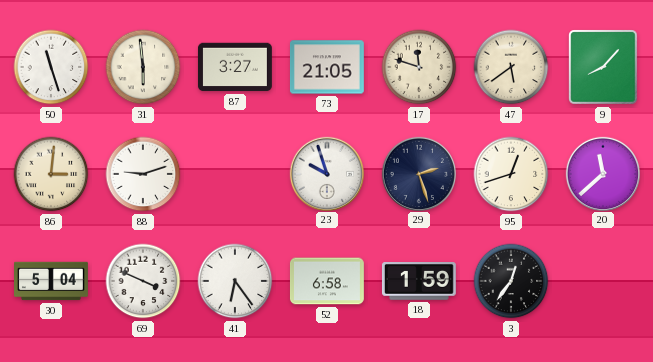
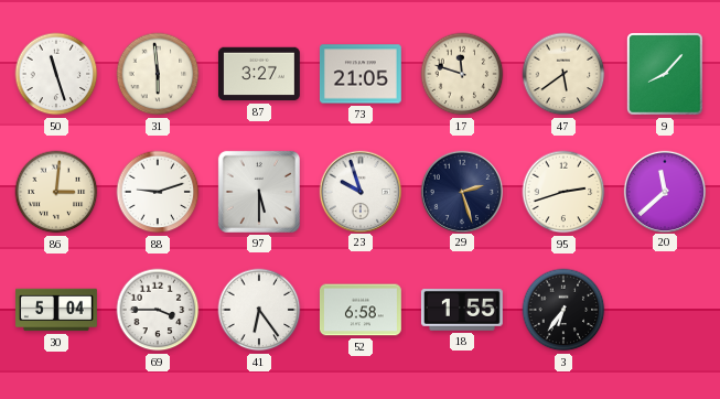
97: none -> 5:30
95: 12:42 -> 2:42
69: 3:49 -> 3:45
18: 1:59 -> 1:55
3: 12:36 -> 6:36
